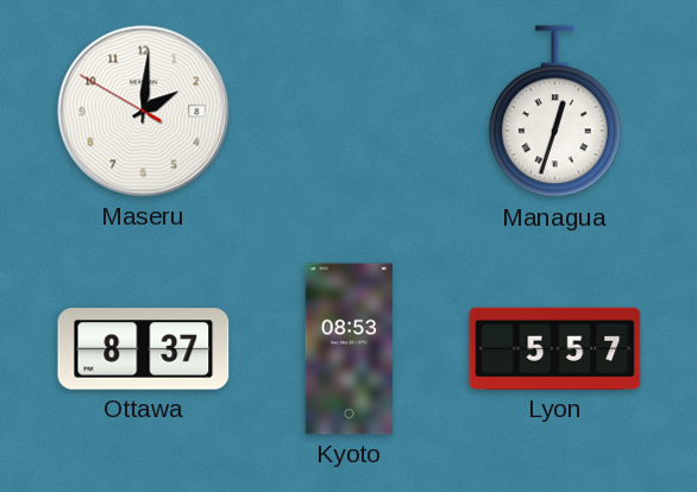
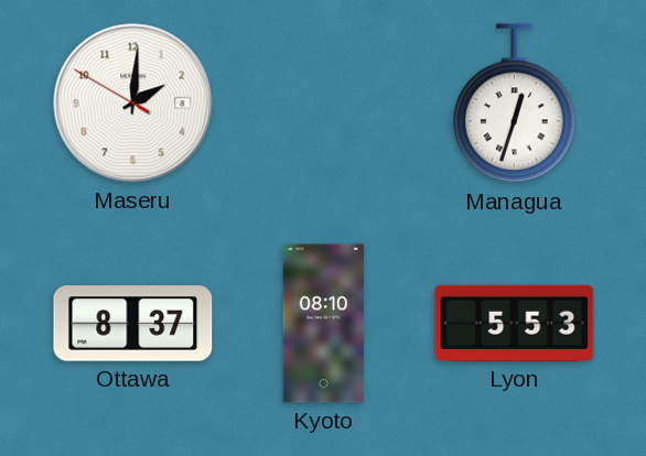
Kyoto: 08:53 -> 08:10
Lyon: 5:57 -> 5:53
